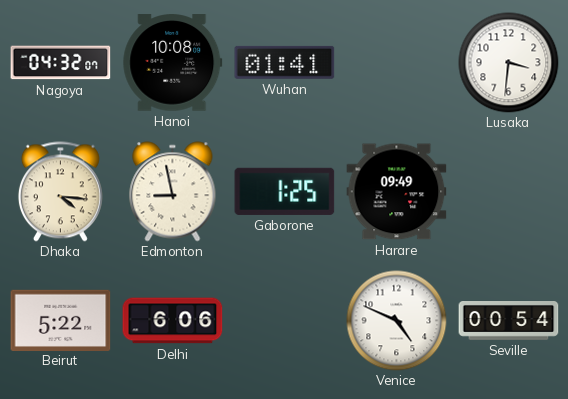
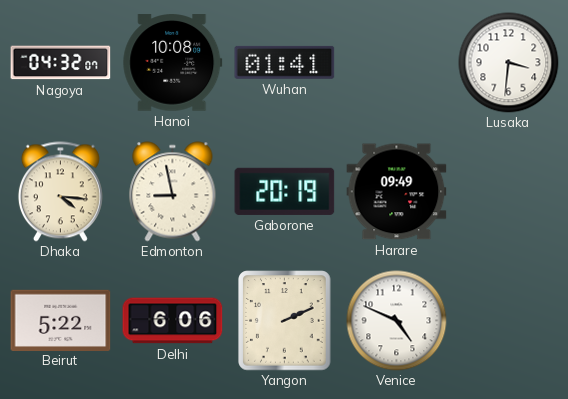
Gaborone: 1:25 -> 20:19
Yangon: none -> 2:11
Seville: 00:54 -> none
